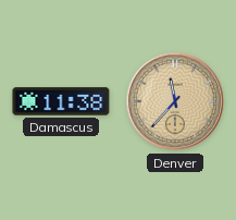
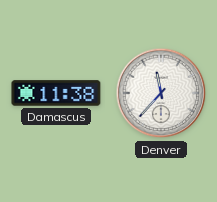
Denver dial: champagne -> white
